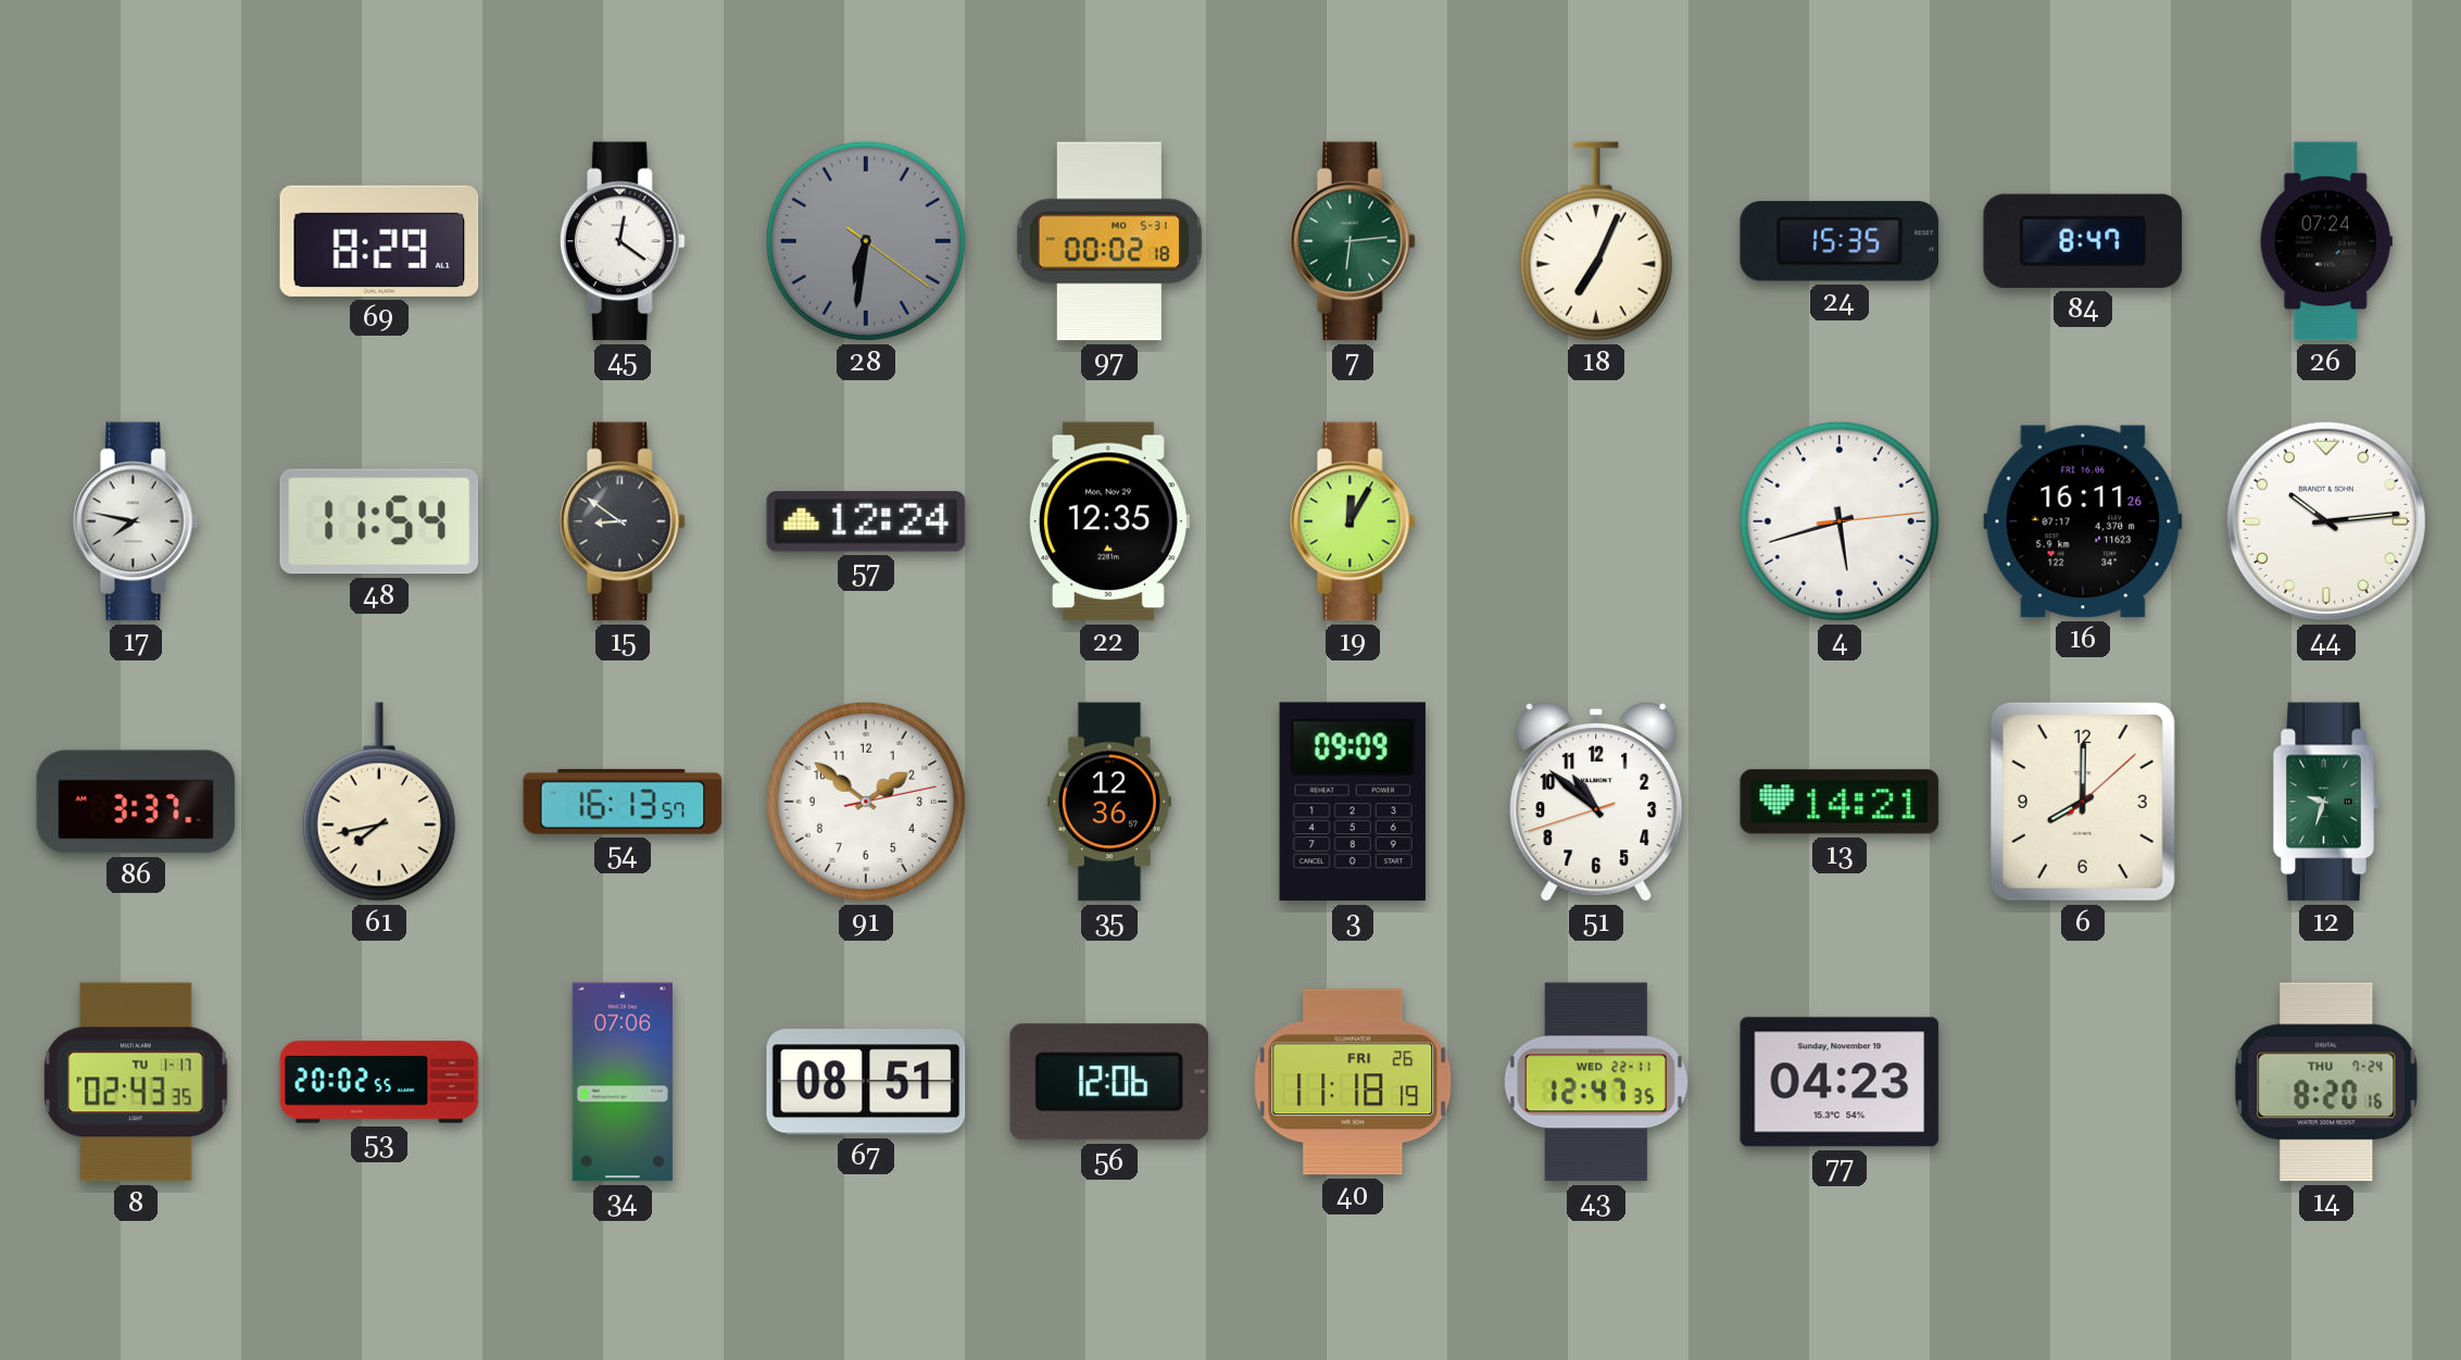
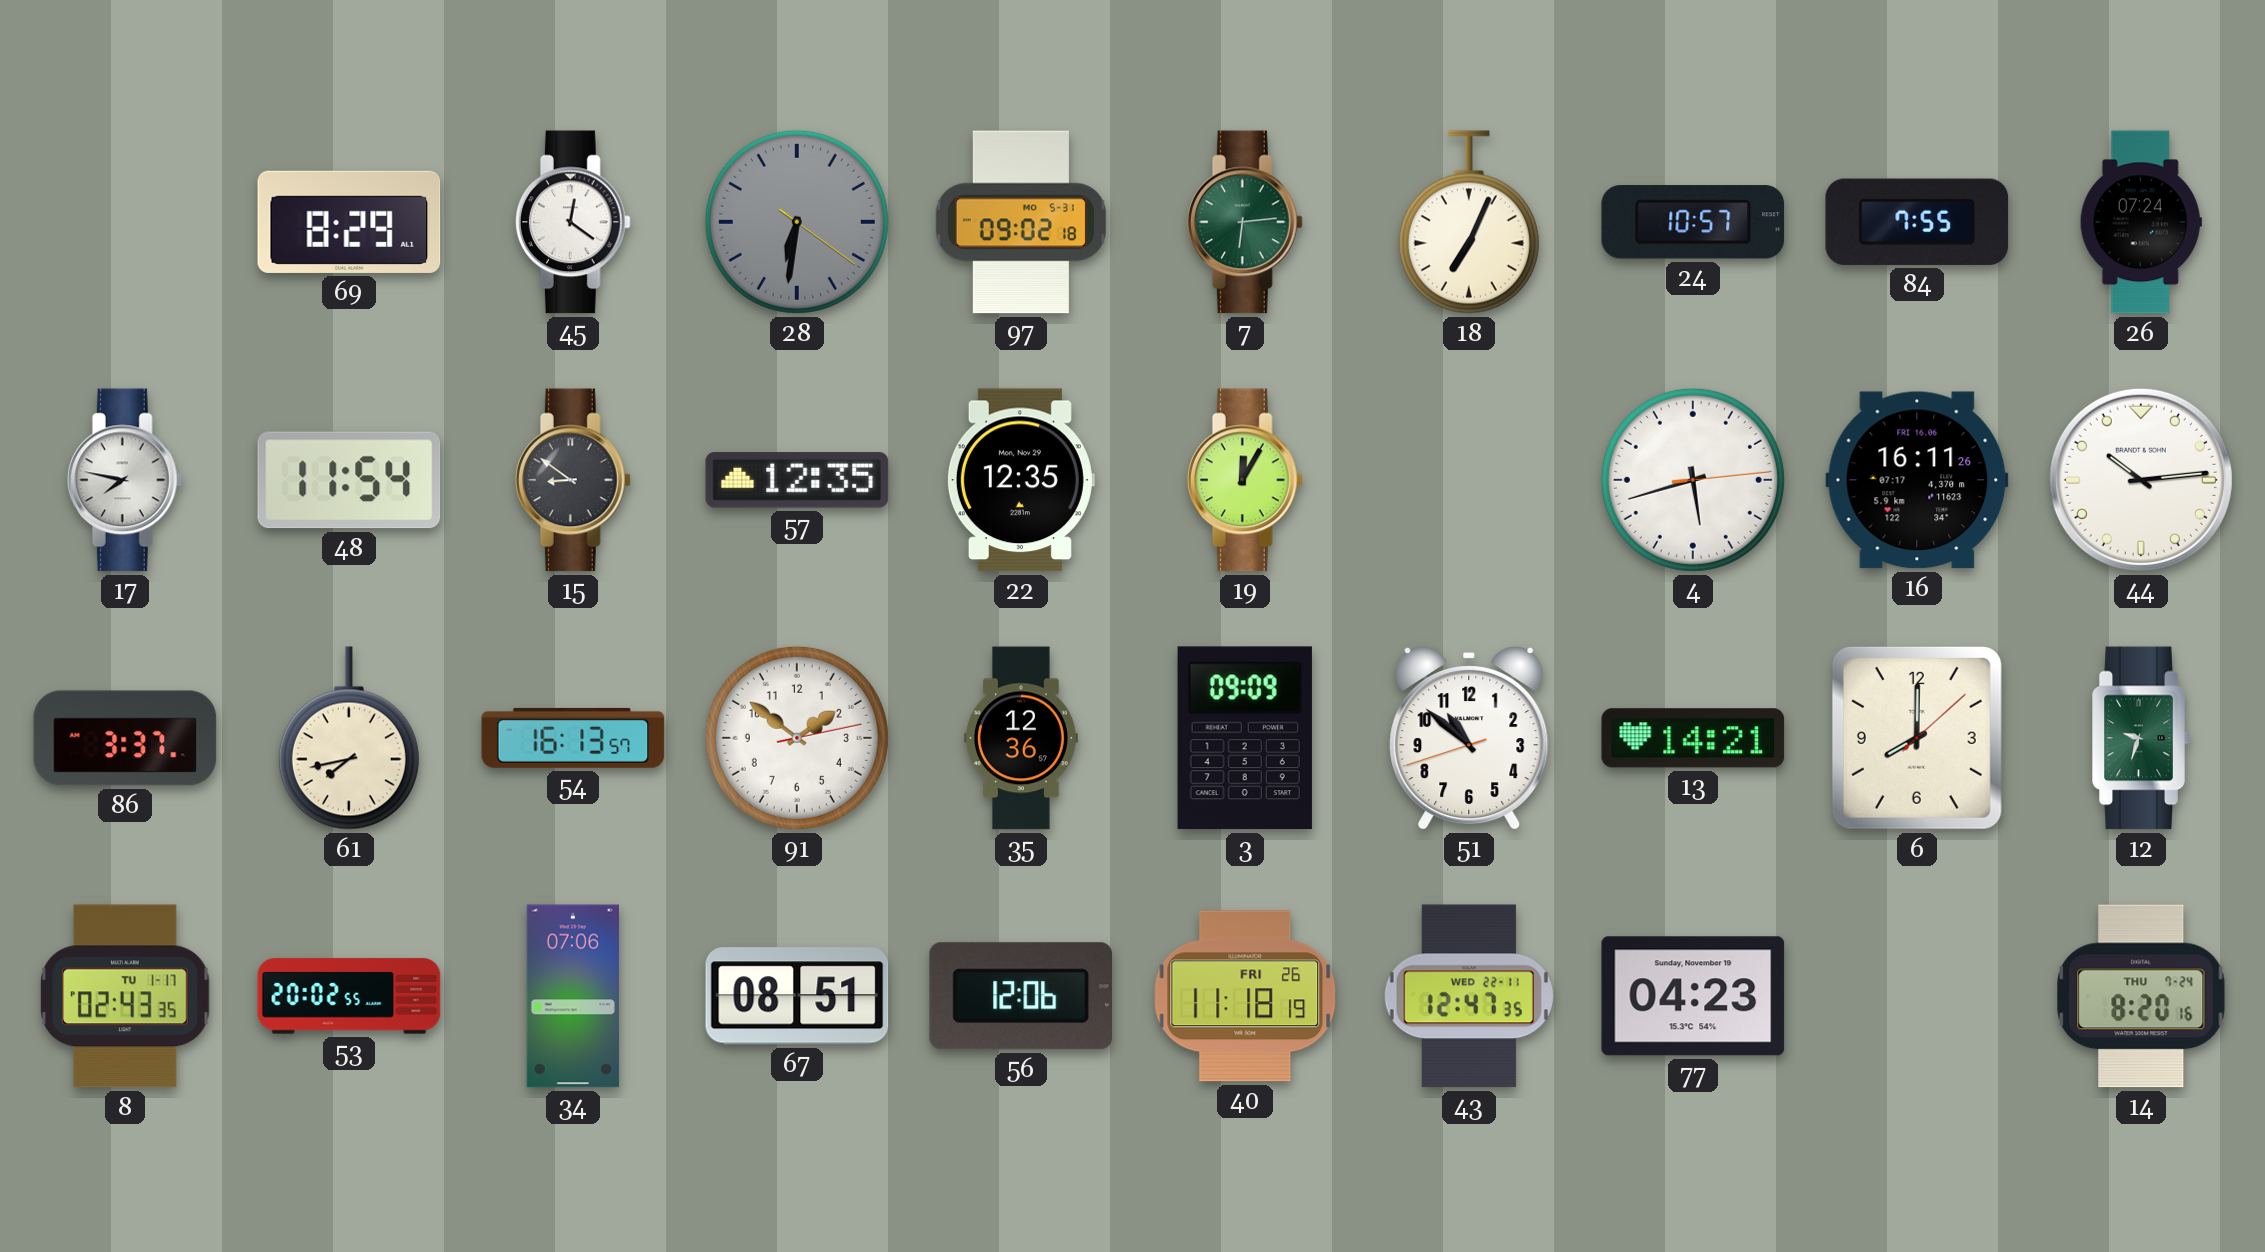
97: 00:02 -> 09:02
24: 15:35 -> 10:57
84: 8:47 -> 7:55
57: 12:24 -> 12:35
